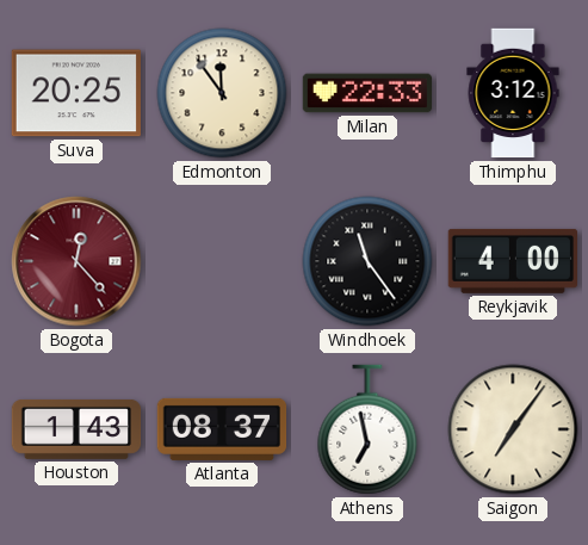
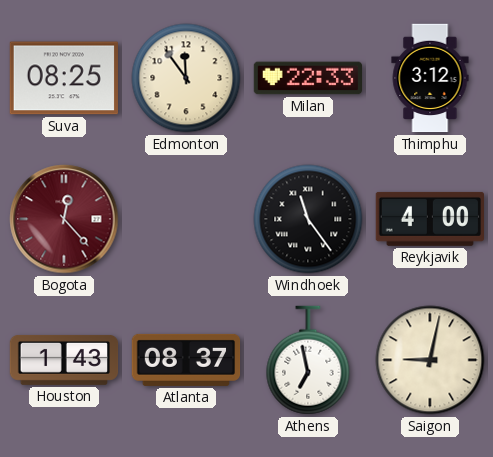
Suva: 20:25 -> 08:25
Saigon: 7:06 -> 9:02
